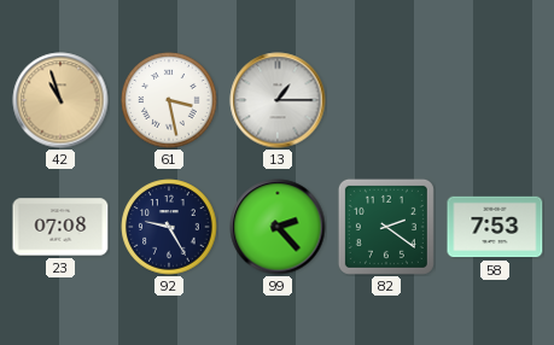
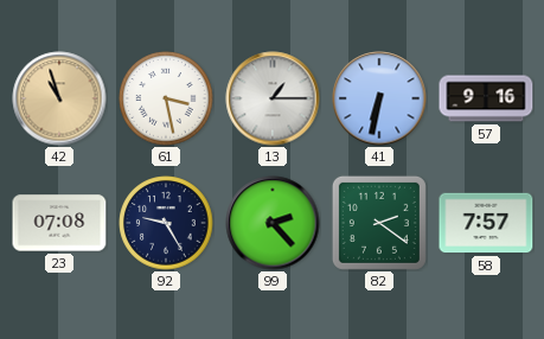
41: none -> 6:32
57: none -> 9:16
58: 7:53 -> 7:57
